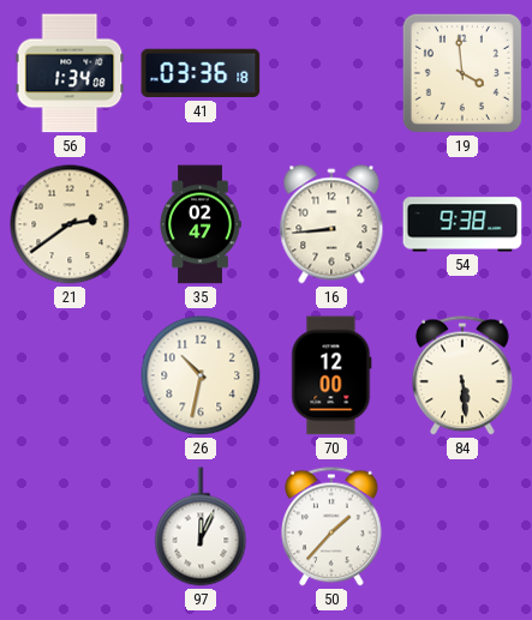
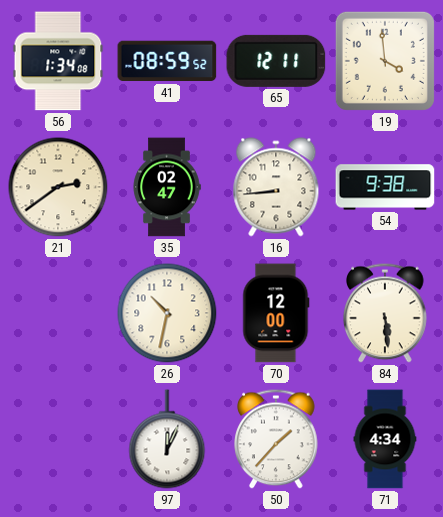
41: 03:36 -> 08:59
65: none -> 12:11
71: none -> 4:34
